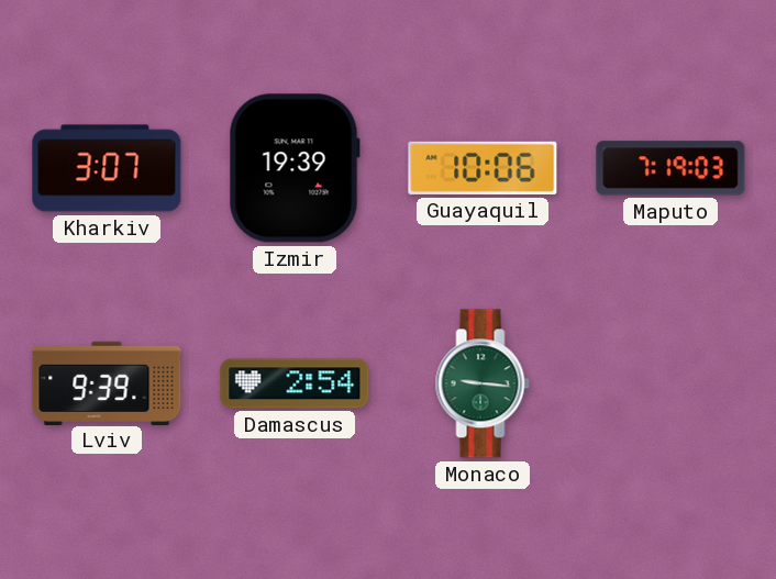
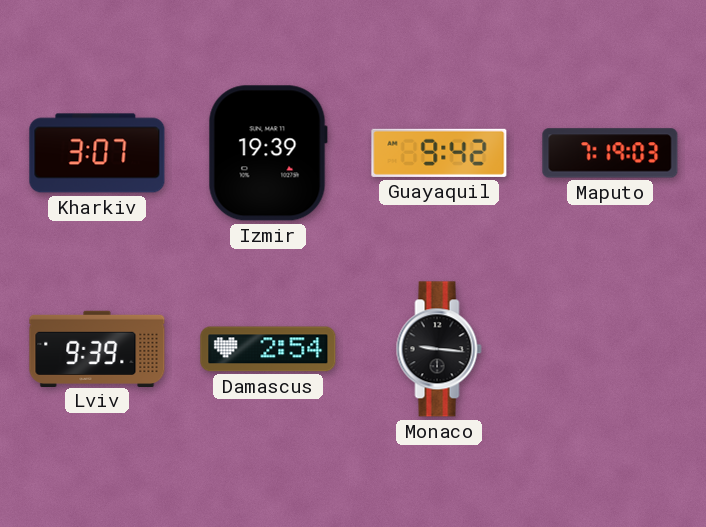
Guayaquil: 10:06 -> 9:42
Monaco dial: green -> black
